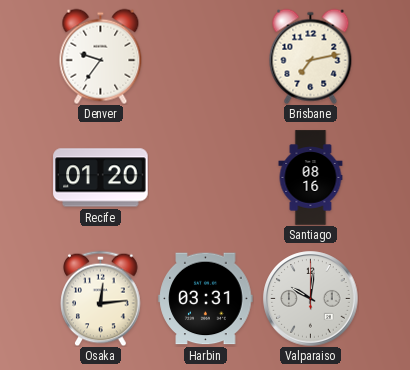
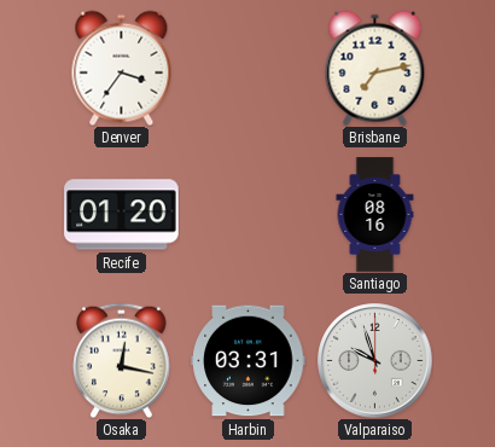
Denver: 9:36 -> 3:36
Osaka: 12:14 -> 12:17
Valparaiso: 10:01 -> 9:57
